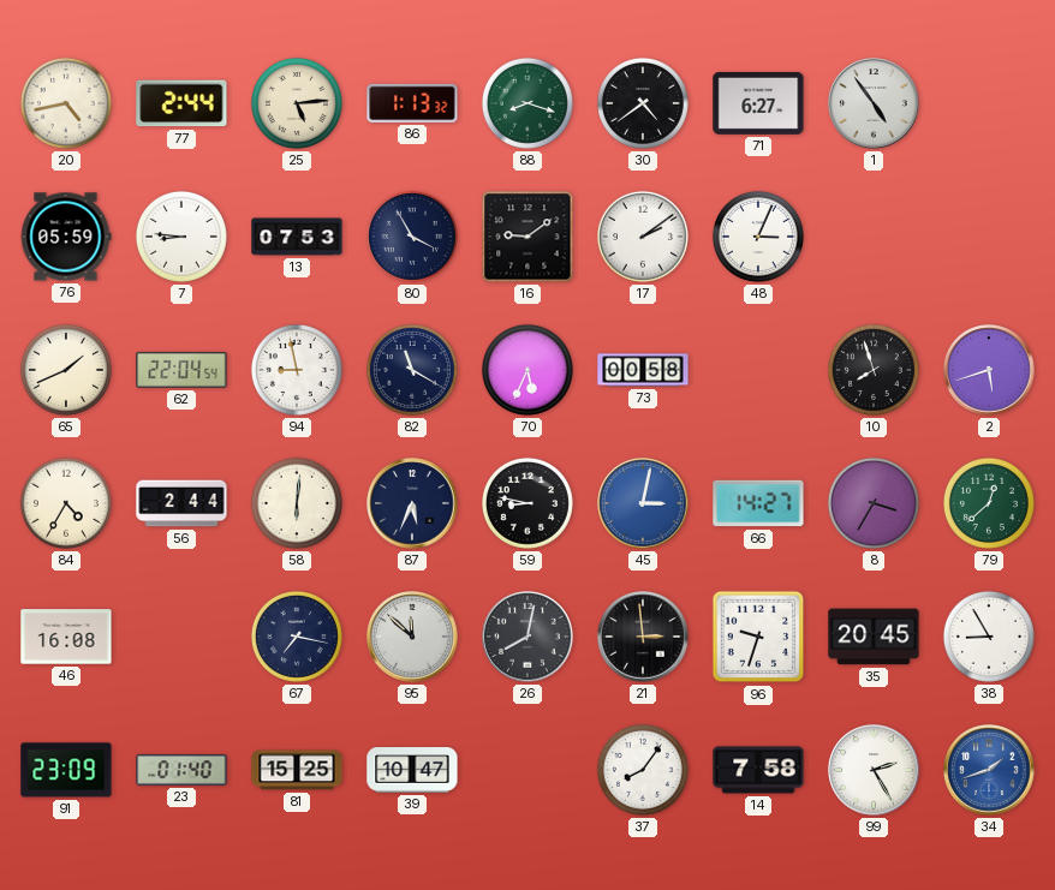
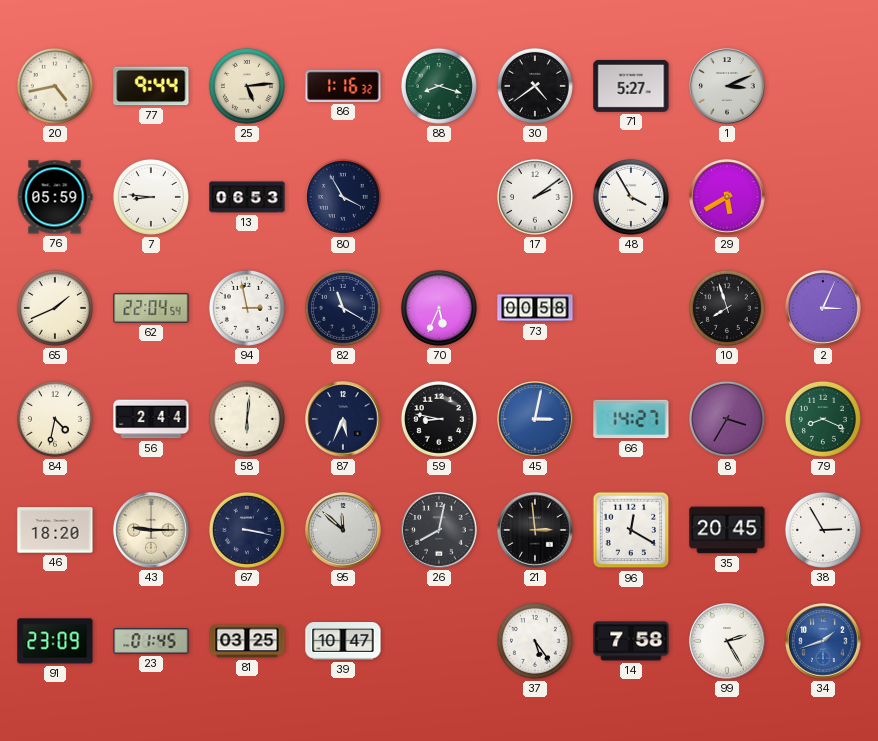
77: 2:44 -> 9:44
86: 1:13 -> 1:16
71: 6:27 -> 5:27
1: 4:54 -> 3:11
13: 07:53 -> 06:53
16: 9:09 -> none
48: 3:04 -> 3:55
29: none -> 5:40
94: 8:58 -> 2:58
2: 5:42 -> 3:04
84: 4:35 -> 4:32
79: 12:38 -> 8:19
46: 16:08 -> 18:20
43: none -> 9:15
67: 7:17 -> 3:17
96: 9:33 -> 12:20
38: 8:55 -> 2:55
23: 01:40 -> 01:45
81: 15:25 -> 03:25
37: 8:06 -> 5:24
